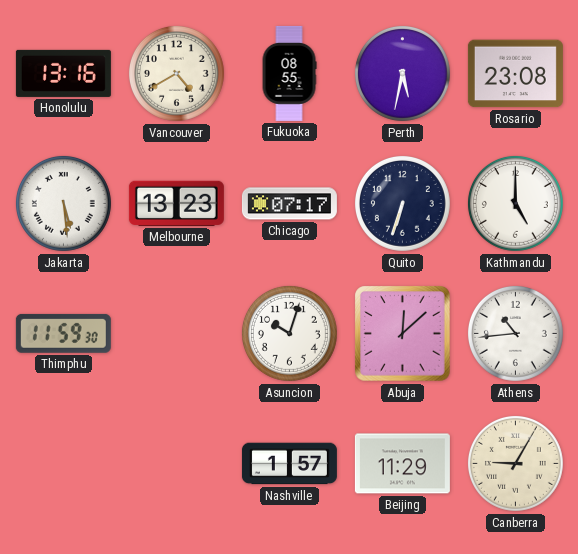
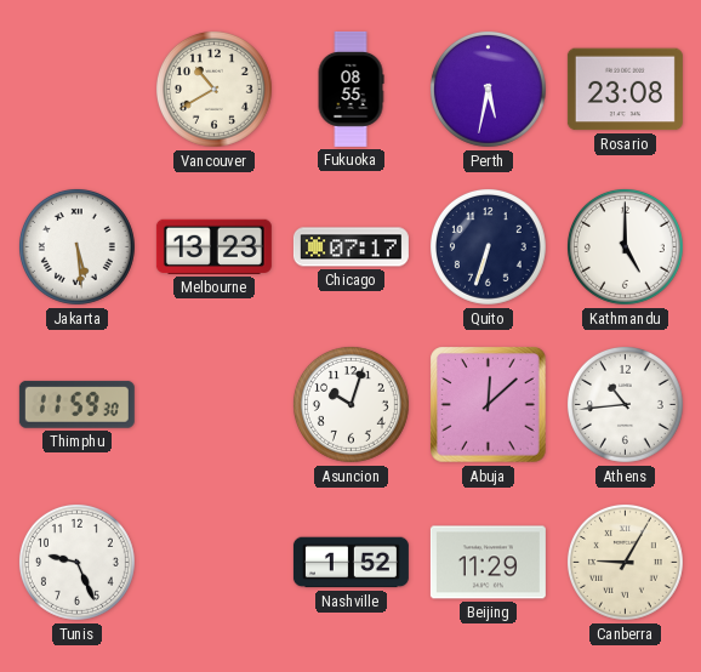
Honolulu: 13:16 -> none
Vancouver: 4:40 -> 10:40
Tunis: none -> 9:26
Nashville: 1:57 -> 1:52
